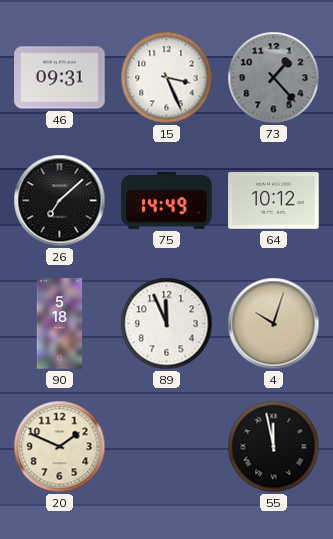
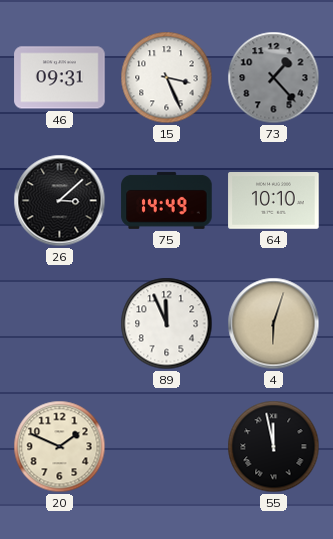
26: 7:08 -> 3:08
64: 10:12 -> 10:10
90: 5:18 -> none
4: 10:03 -> 6:03
